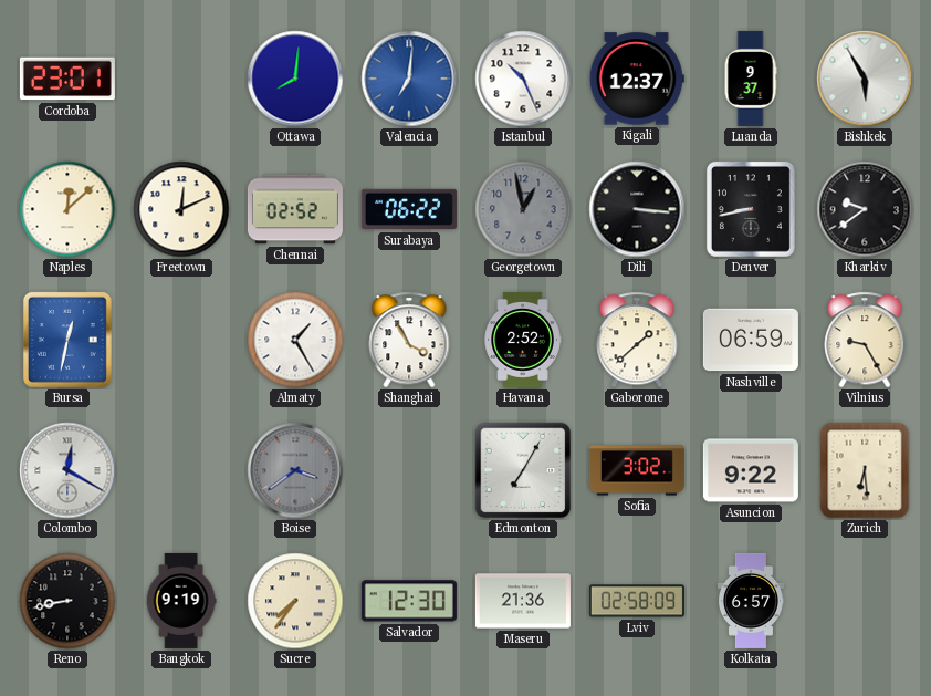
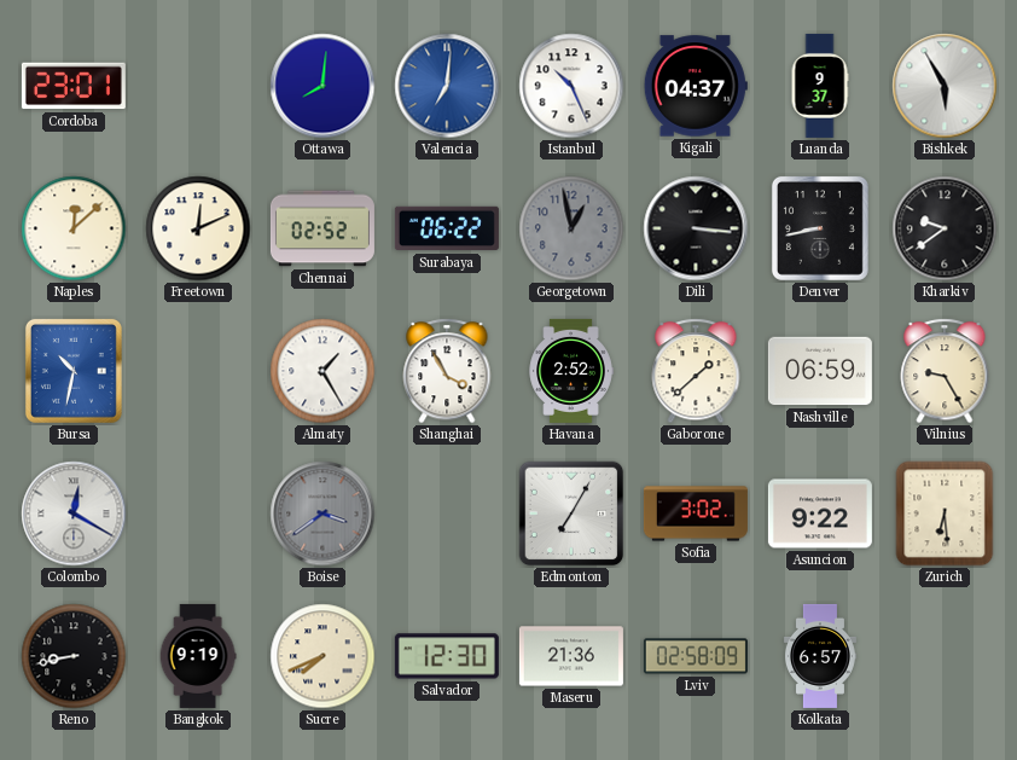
Kigali: 12:37 -> 04:37
Bursa: 12:32 -> 10:32
Sucre: 7:36 -> 7:41
